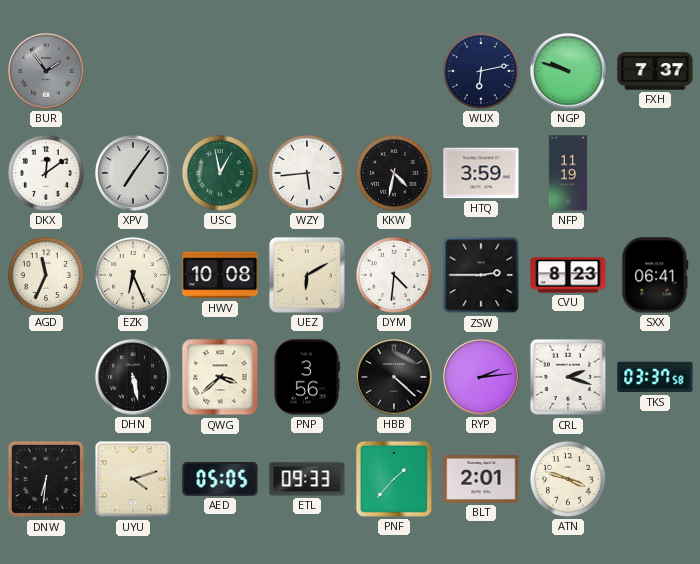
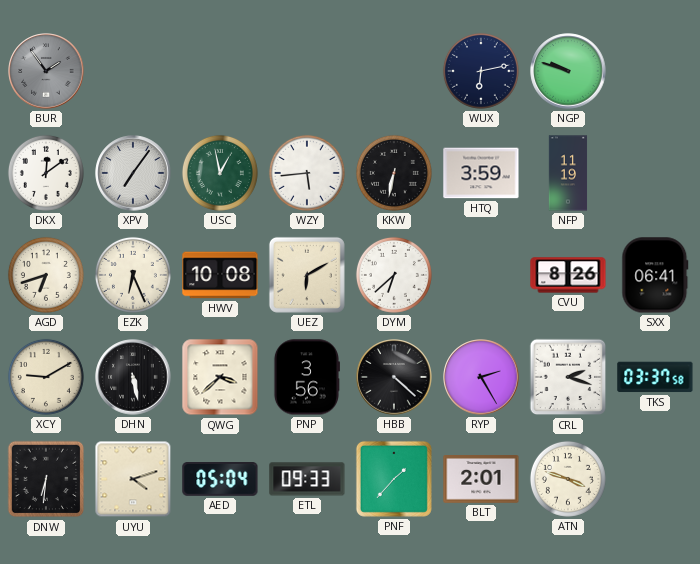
FXH: 7:37 -> none
KKW: 4:32 -> 6:32
AGD: 11:34 -> 6:42
DYM: 4:31 -> 6:38
ZSW: 2:45 -> none
CVU: 8:23 -> 8:26
XCY: none -> 9:10
RYP: 2:14 -> 2:25
AED: 05:05 -> 05:04
